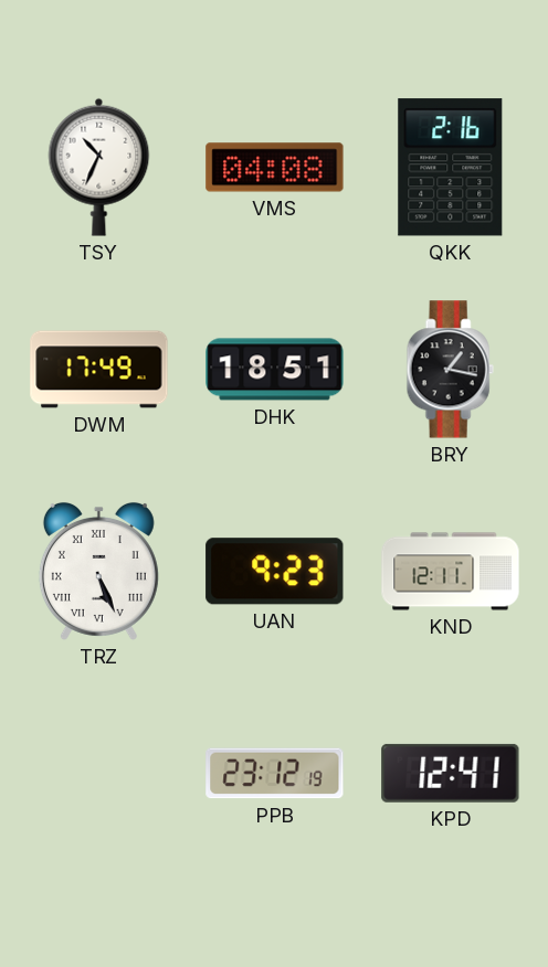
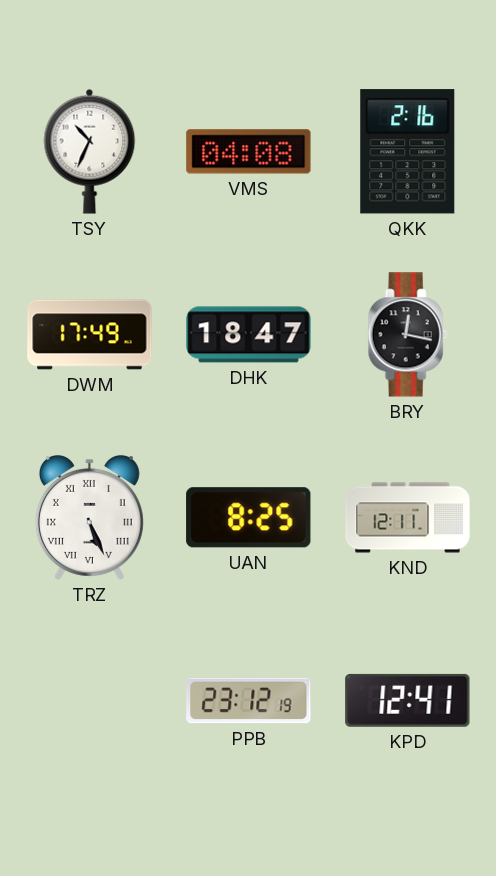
DHK: 18:51 -> 18:47
BRY: 1:17 -> 12:17
UAN: 9:23 -> 8:25
